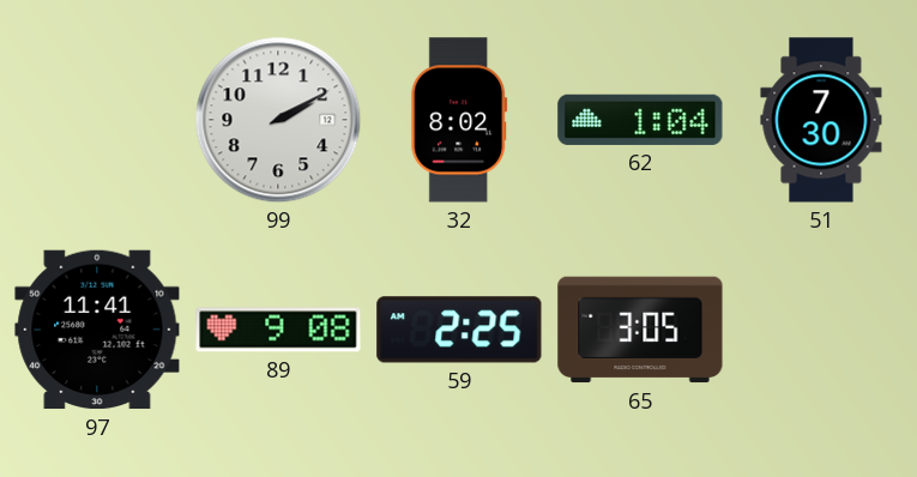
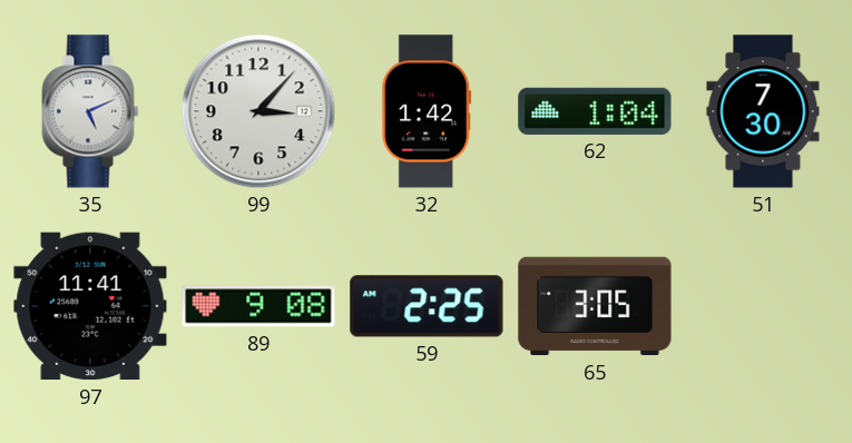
35: none -> 5:11
99: 2:10 -> 3:07
32: 8:02 -> 1:42
